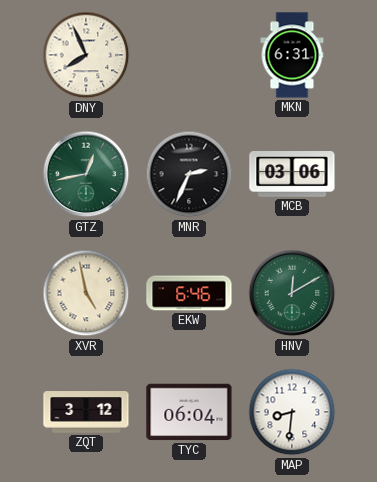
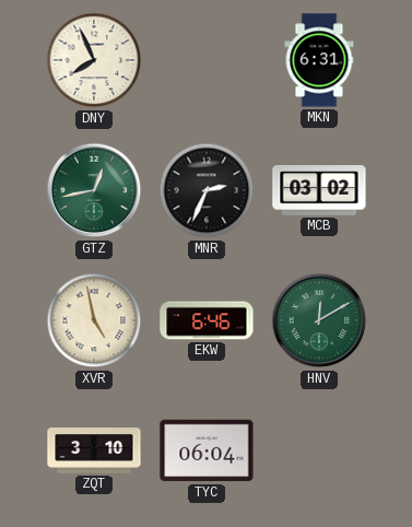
MCB: 03:06 -> 03:02
ZQT: 3:12 -> 3:10
MAP: 8:31 -> none
